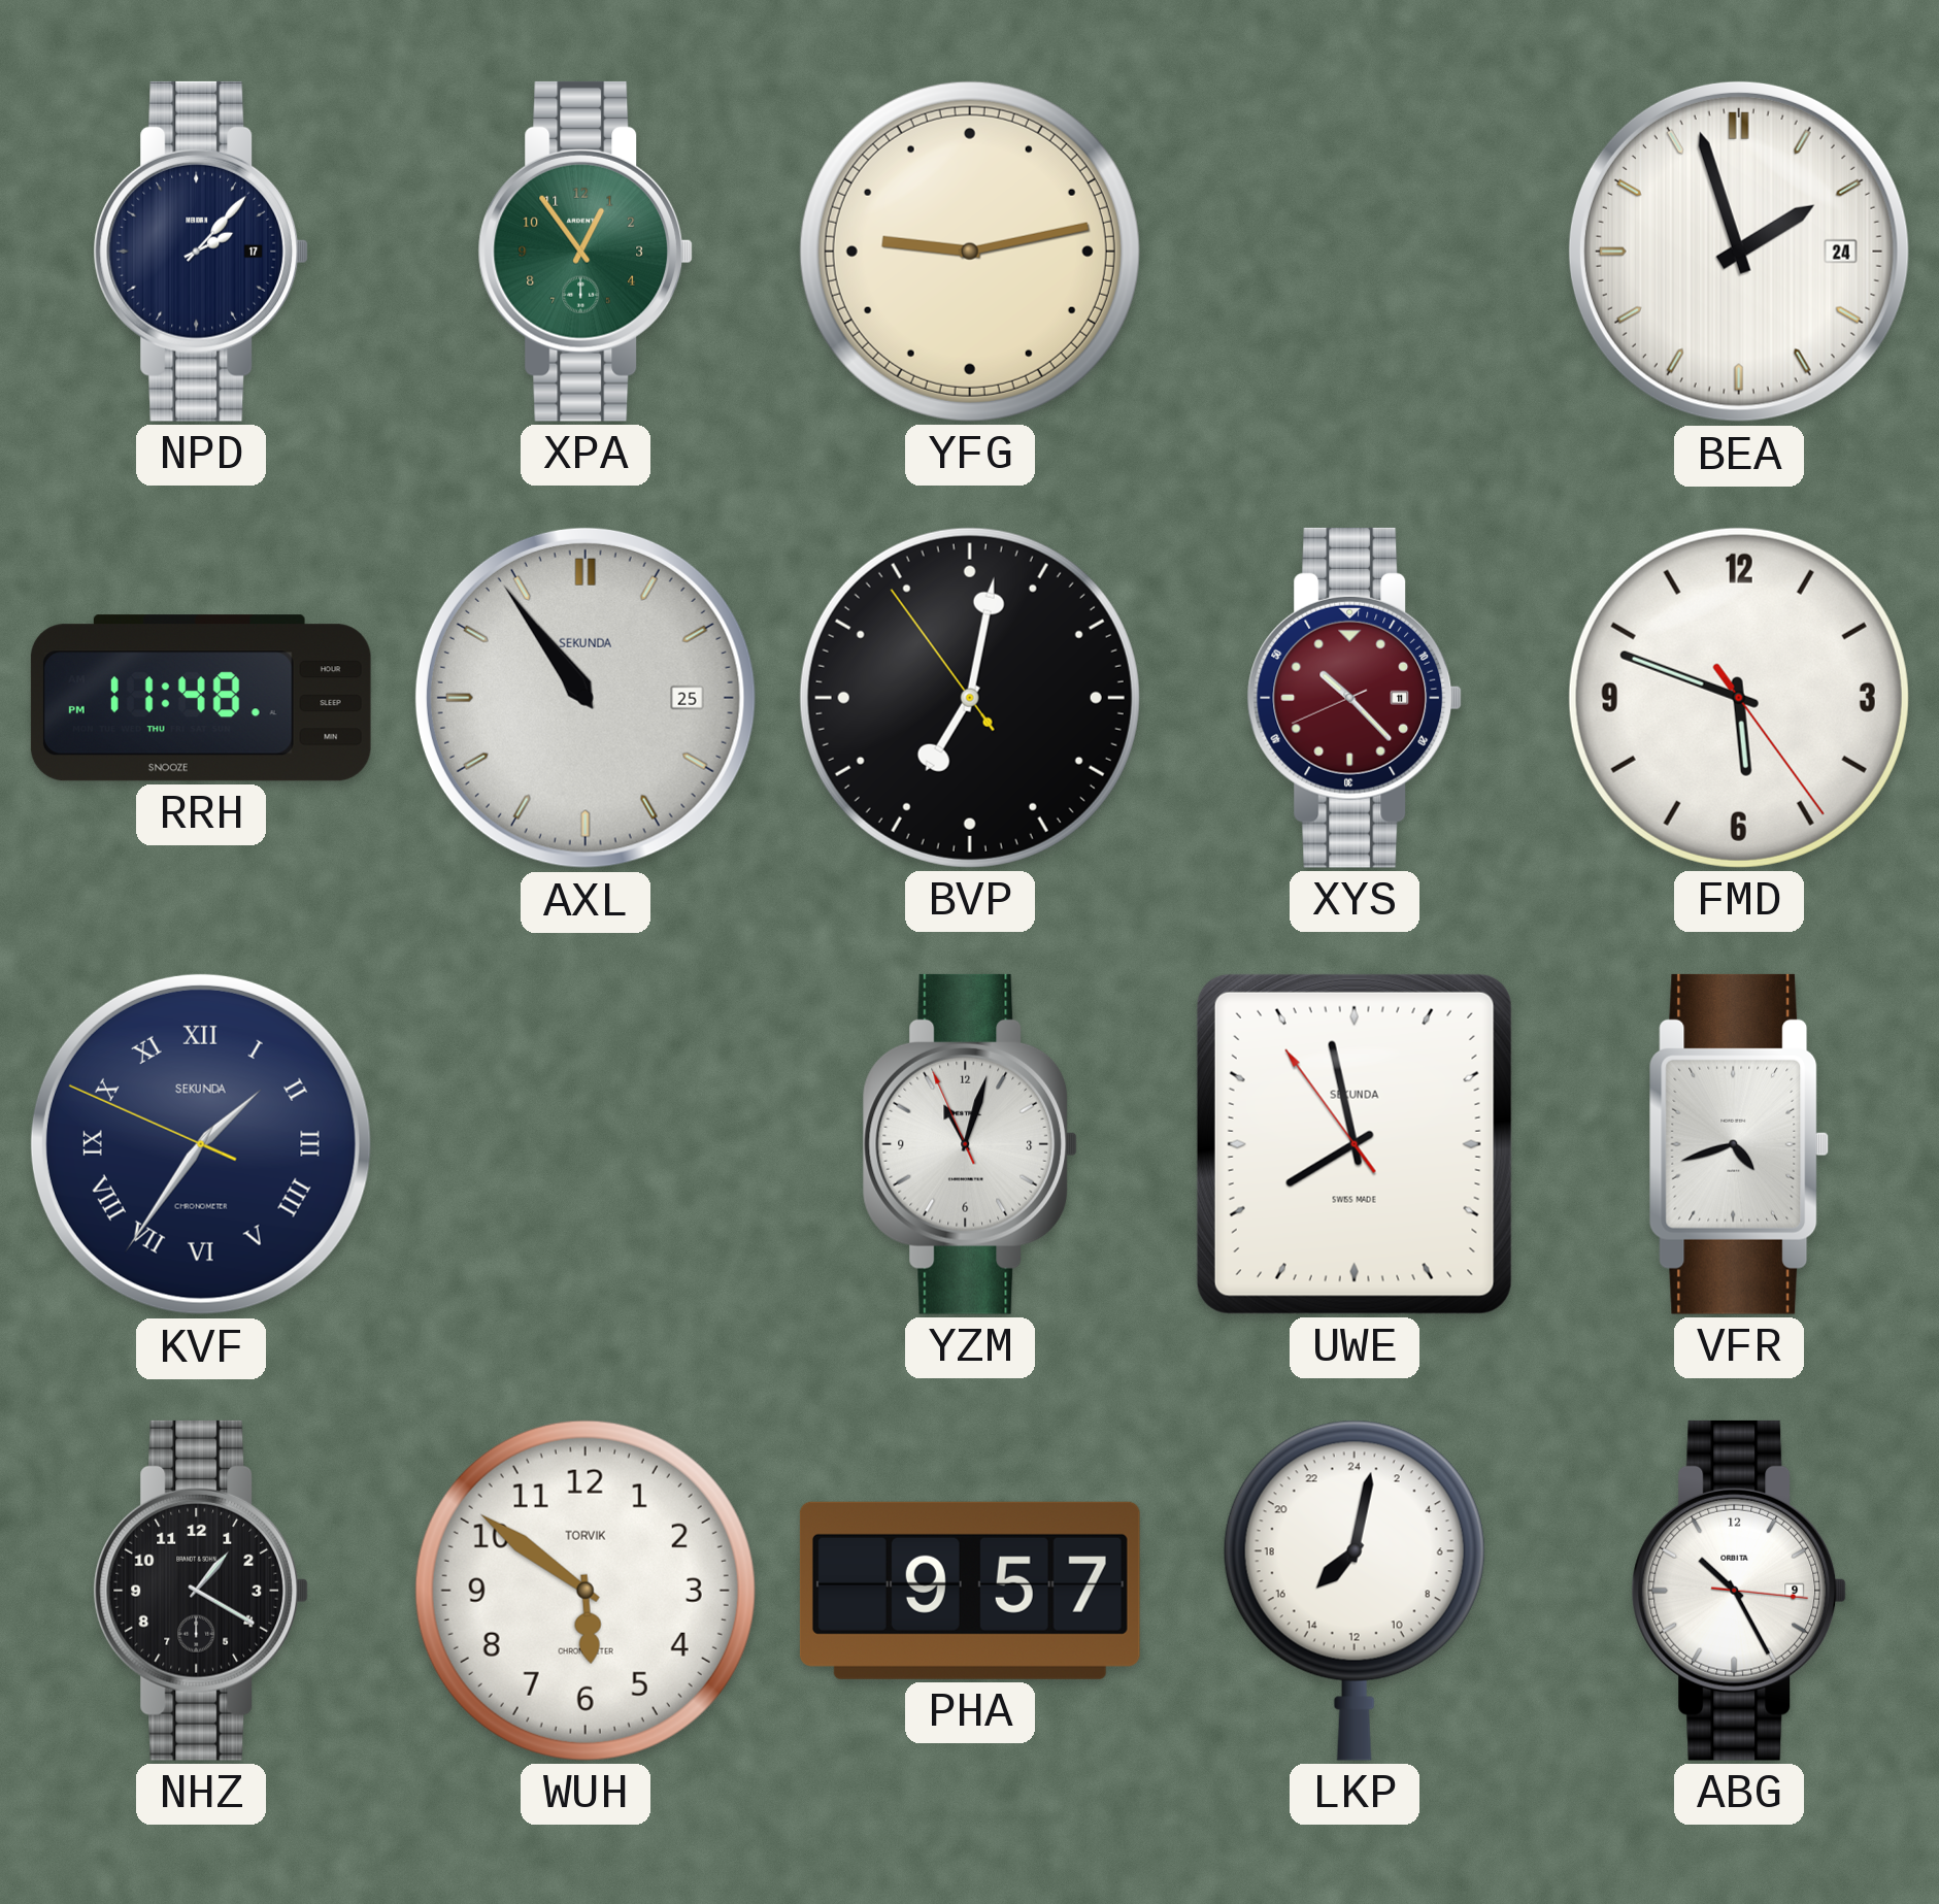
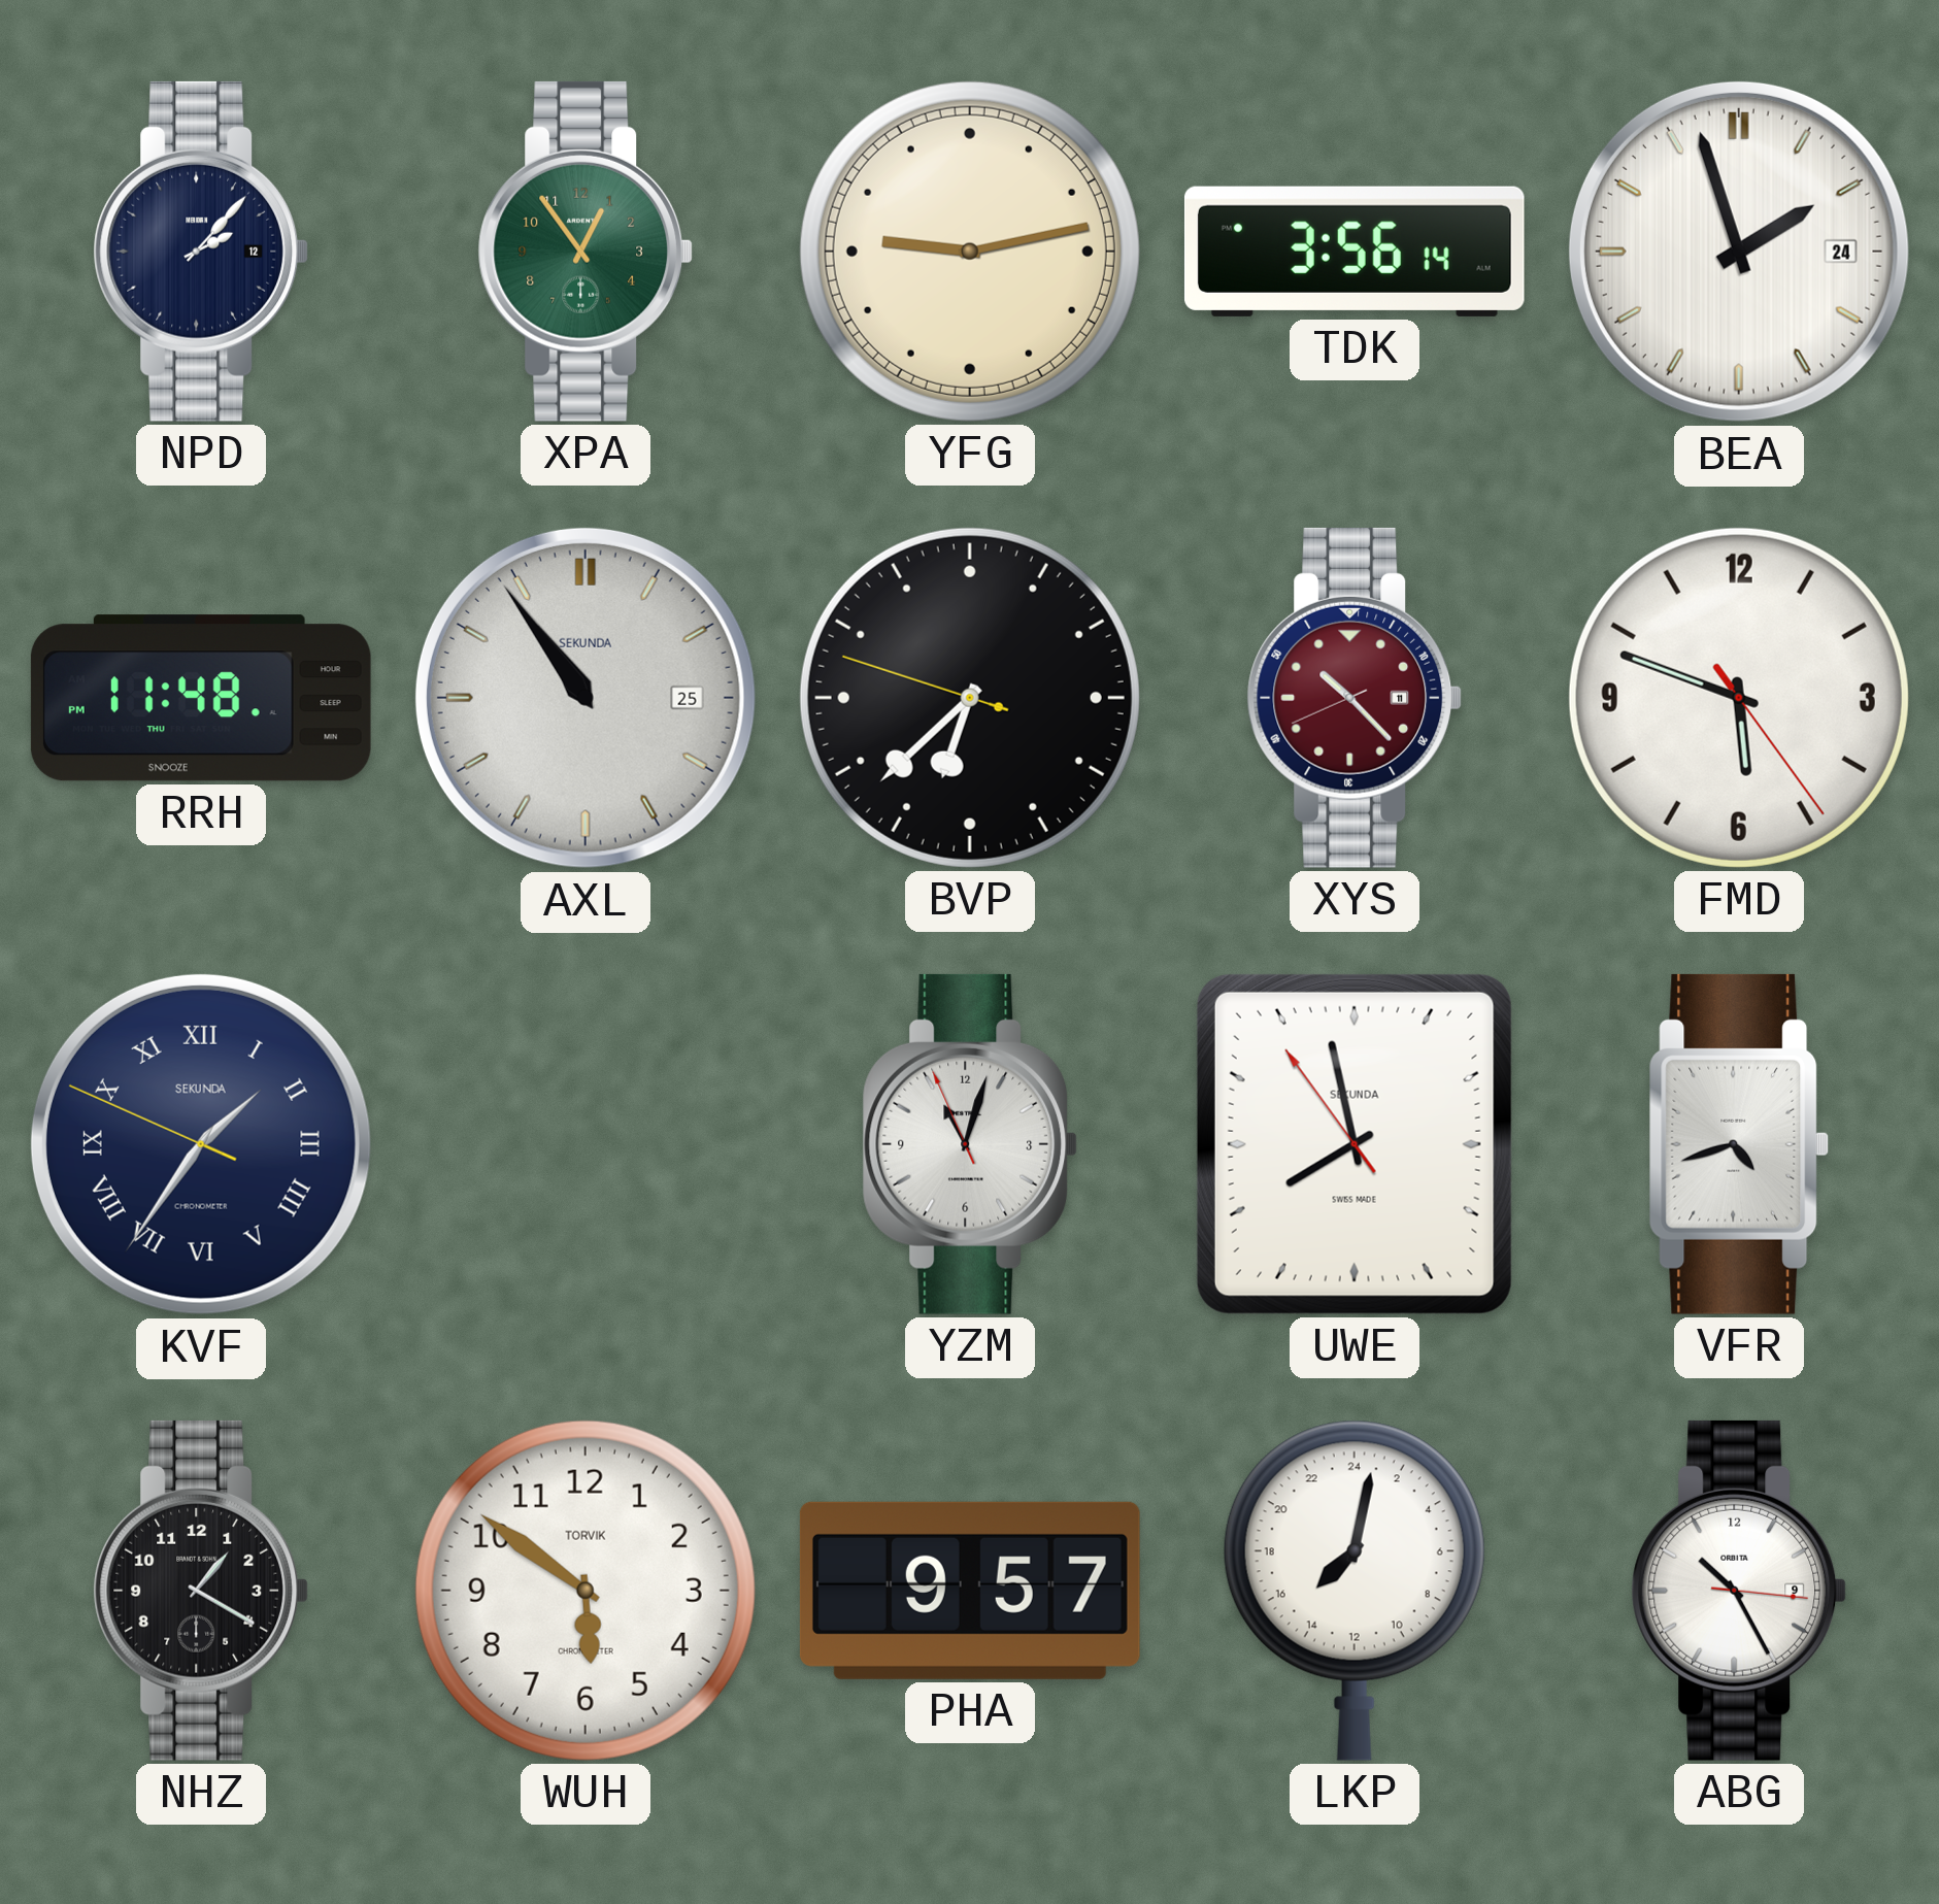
NPD date: 17 -> 12
TDK: none -> 3:56
BVP: 7:01 -> 6:37
